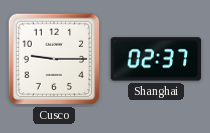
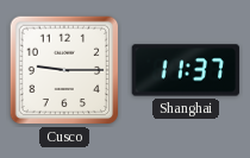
Shanghai: 02:37 -> 11:37
